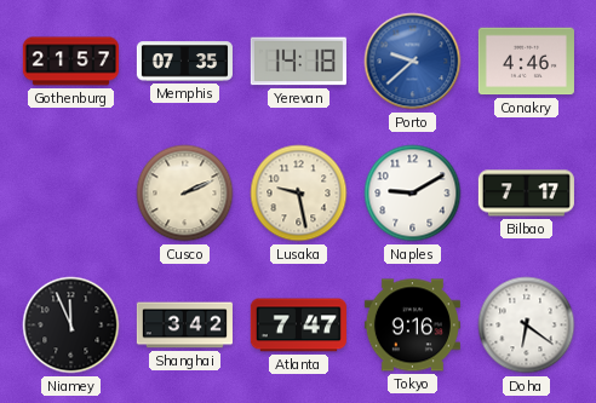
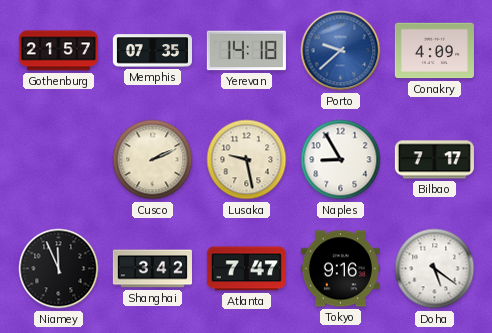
Conakry: 4:46 -> 4:09
Naples: 9:10 -> 8:55
Doha: 6:21 -> 5:21
